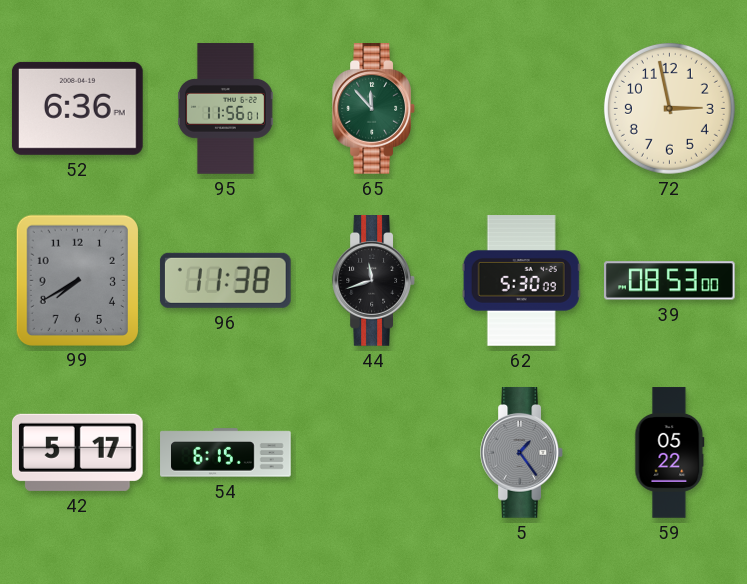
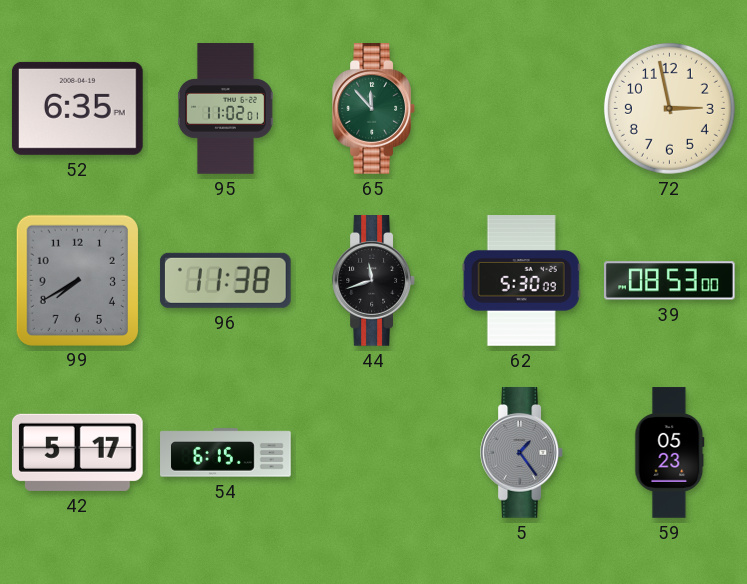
52: 6:36 -> 6:35
95: 11:56 -> 11:02
59: 05:22 -> 05:23
